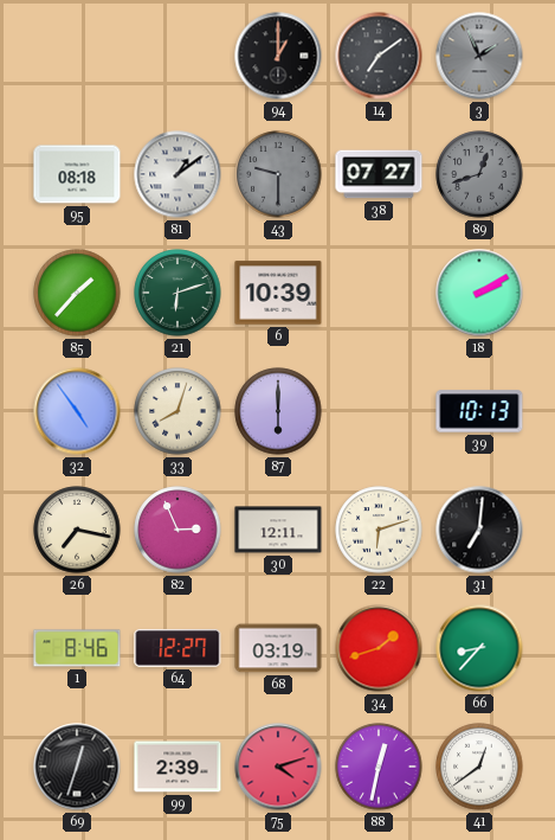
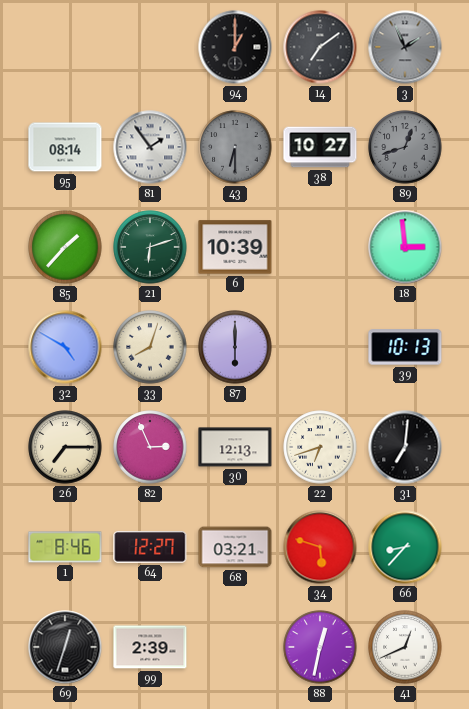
95: 08:18 -> 08:14
81: 1:09 -> 1:54
43: 9:30 -> 6:30
38: 07:27 -> 10:27
18: 2:10 -> 2:59
32: 4:54 -> 4:50
26: 7:17 -> 7:15
30: 12:11 -> 12:13
22: 6:12 -> 6:42
68: 03:19 -> 03:21
34: 1:42 -> 5:48
75: 4:12 -> none
41: 12:39 -> 12:41
